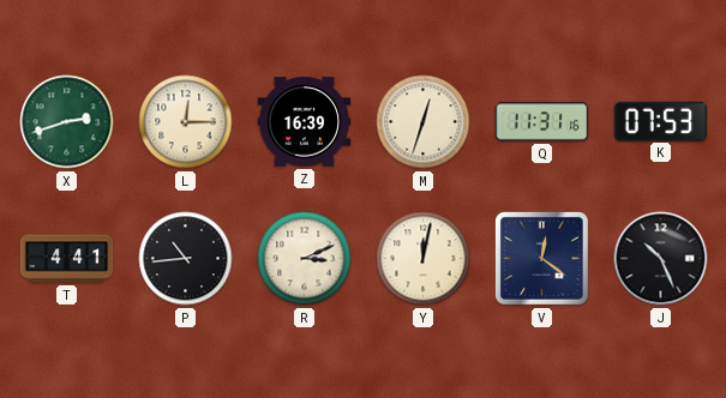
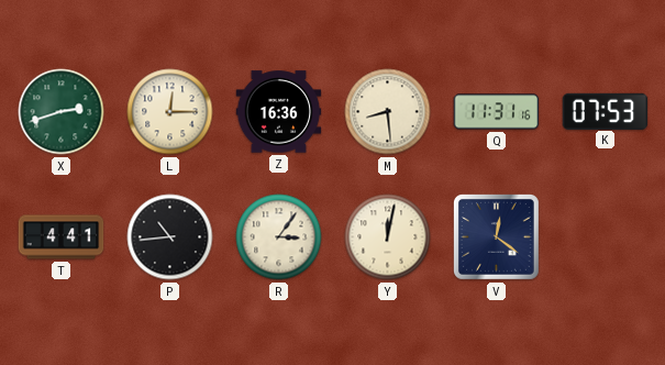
Z: 16:39 -> 16:36
M: 12:33 -> 8:29
R: 3:11 -> 3:06
J: 10:26 -> none
